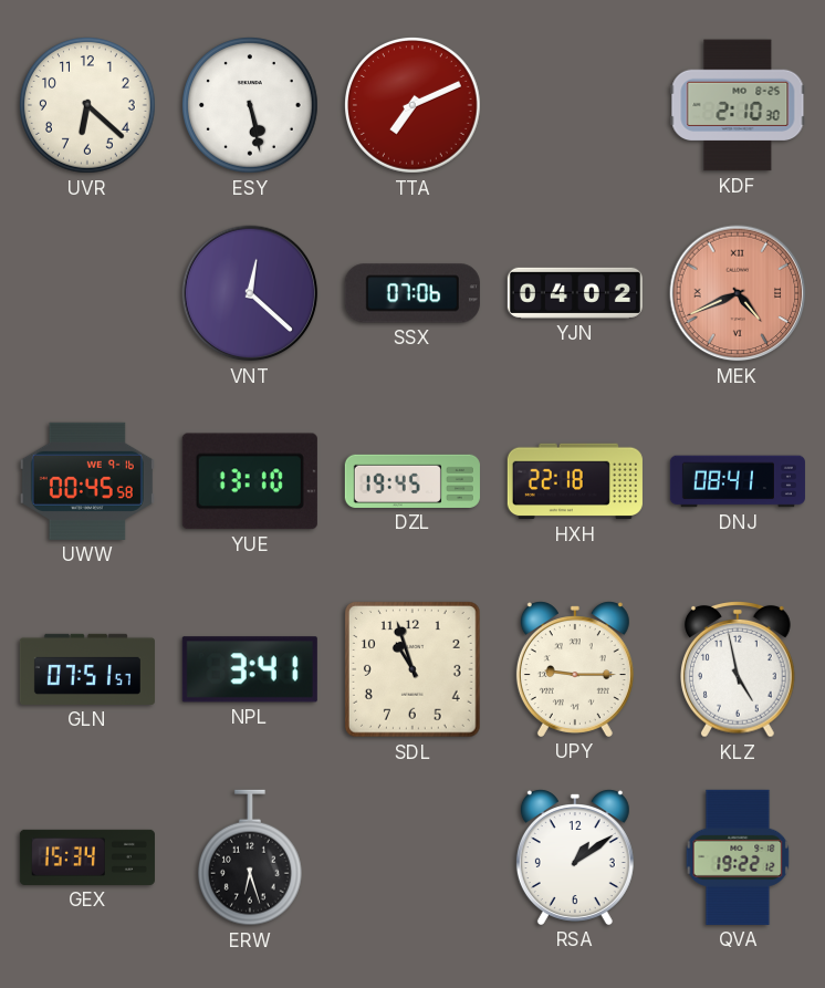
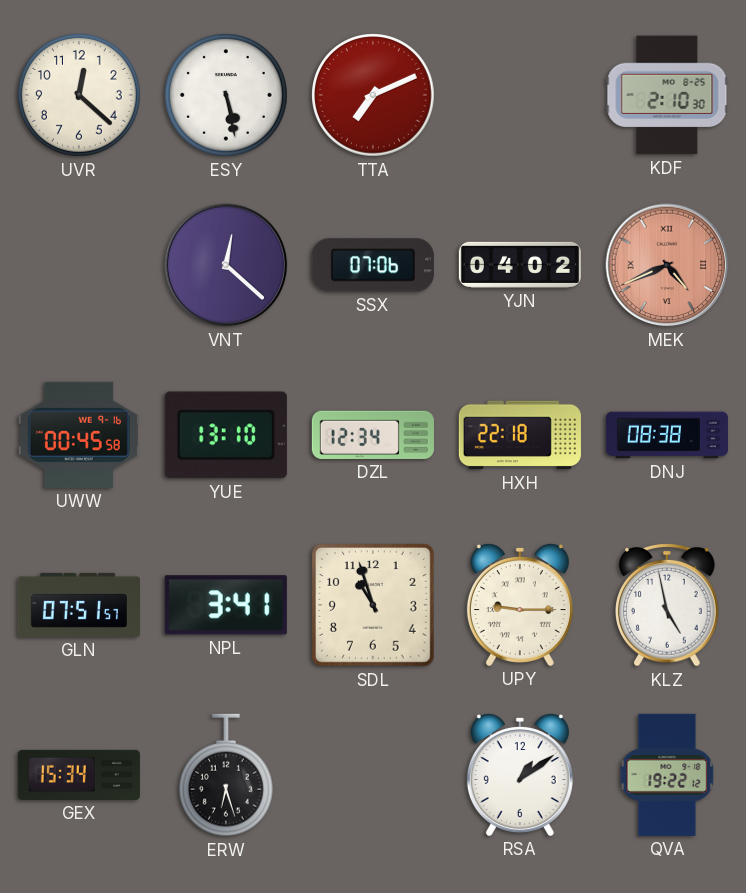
UVR: 6:22 -> 12:22
DZL: 19:45 -> 12:34
DNJ: 08:41 -> 08:38
